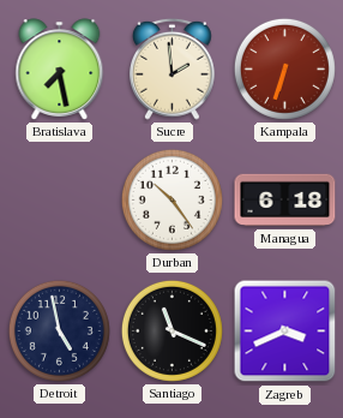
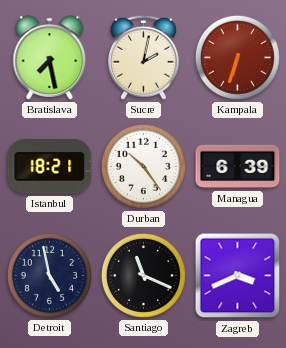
Sucre: 1:59 -> 2:02
Istanbul: none -> 18:21
Managua: 6:18 -> 6:39
